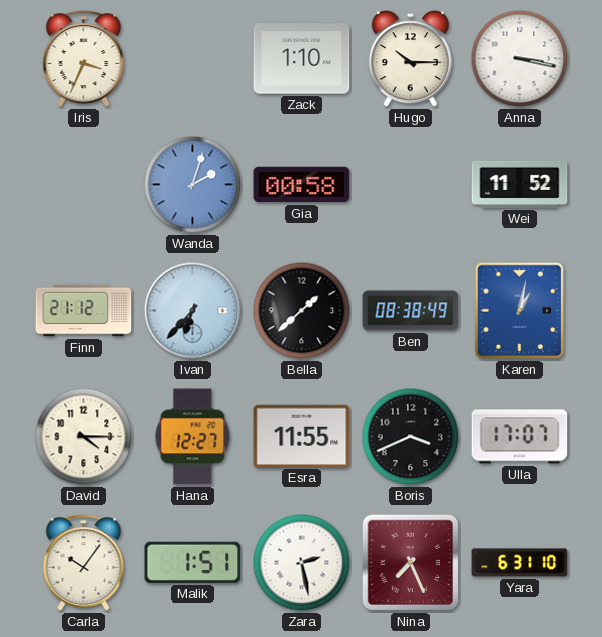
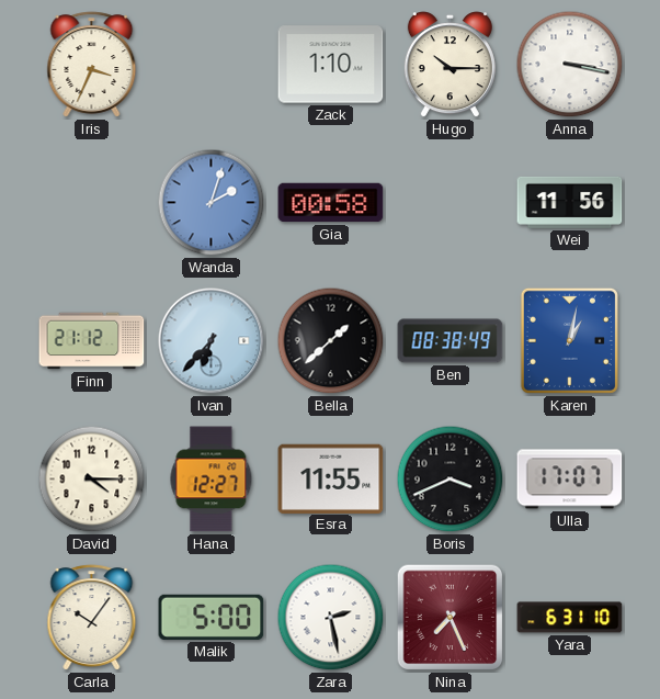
Wei: 11:52 -> 11:56
Malik: 1:51 -> 5:00
